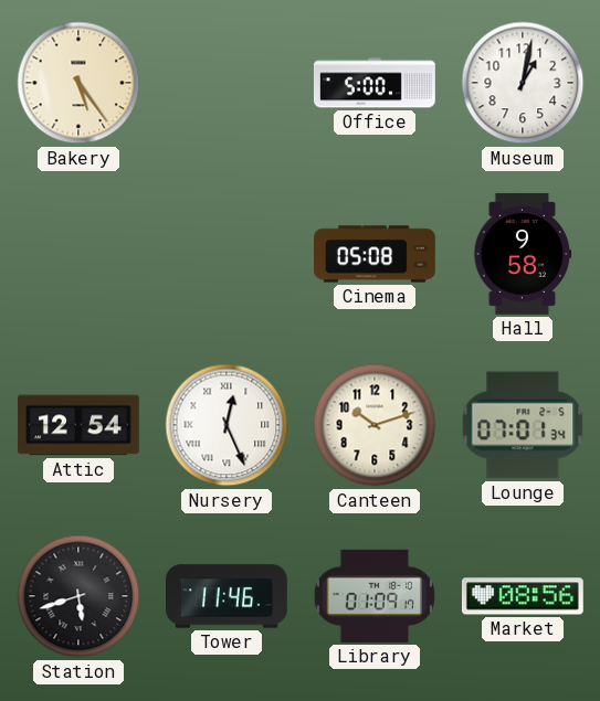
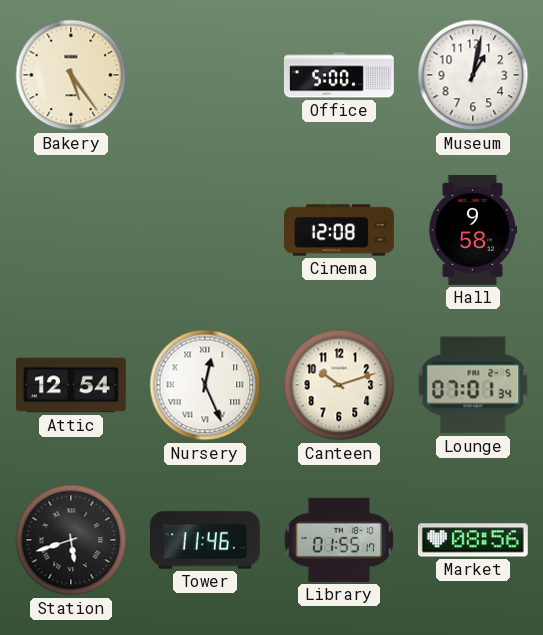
Cinema: 05:08 -> 12:08
Library: 01:09 -> 01:55
